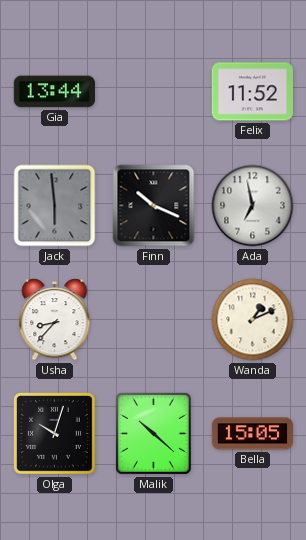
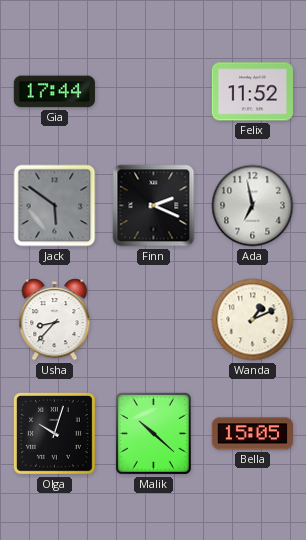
Gia: 13:44 -> 17:44
Jack: 5:59 -> 5:51
Finn: 10:19 -> 2:19
